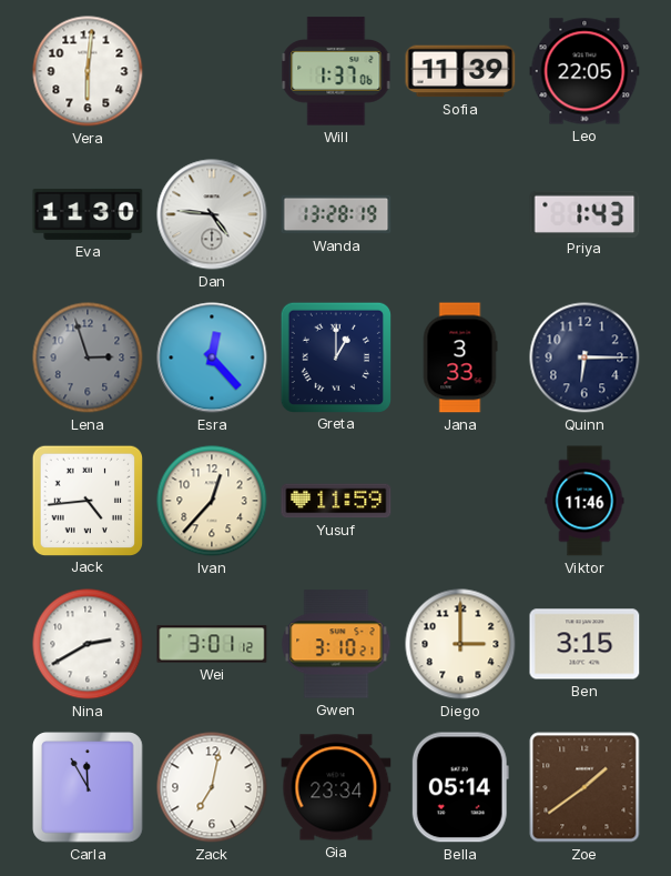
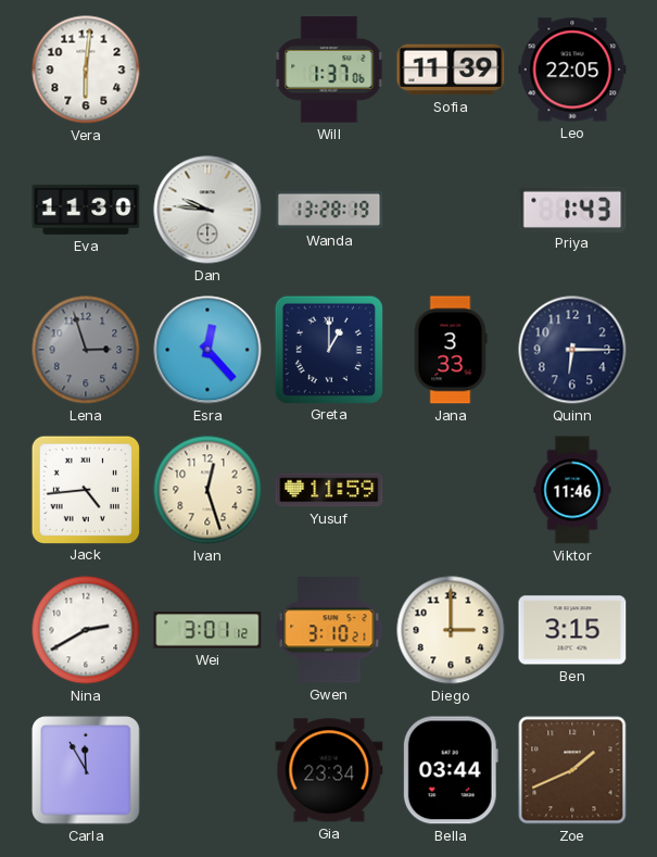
Dan: 4:46 -> 9:46
Ivan: 12:37 -> 12:27
Zack: 7:02 -> none
Bella: 05:14 -> 03:44
Zoe: 1:39 -> 1:41
